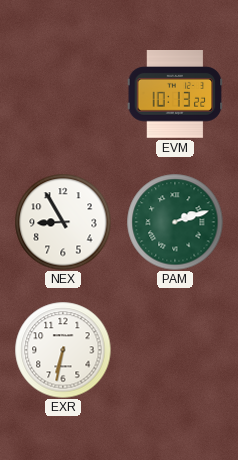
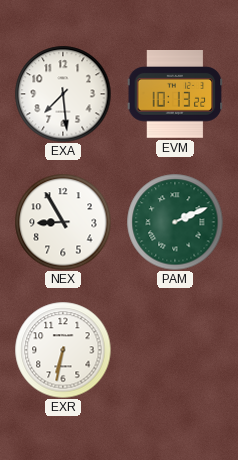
EXA: none -> 7:29
PAM: 2:12 -> 2:11
